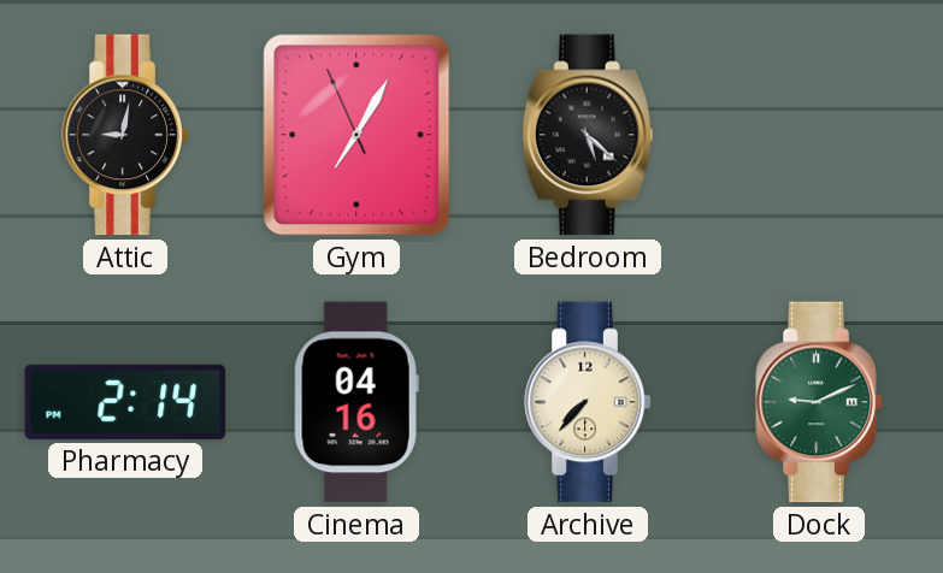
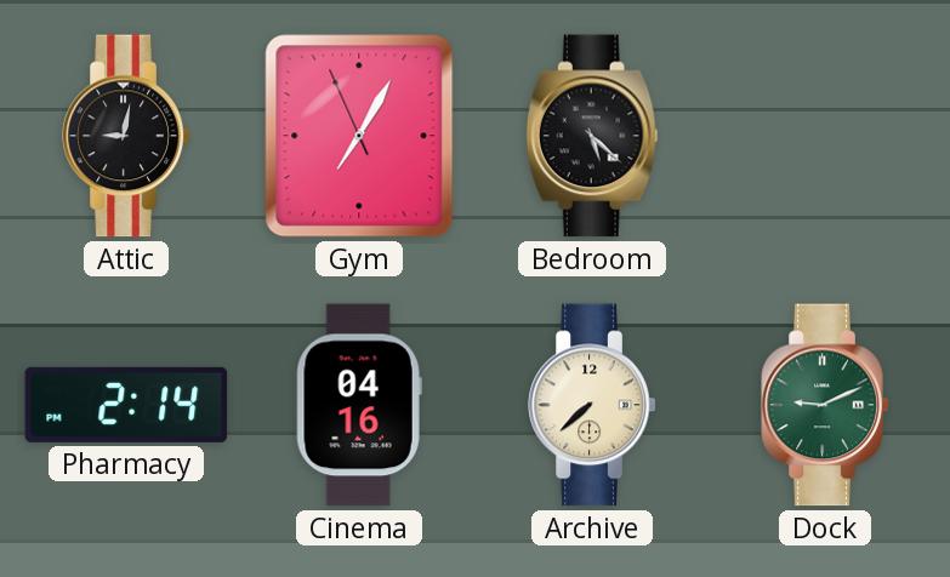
Archive: 7:37 -> 7:38
